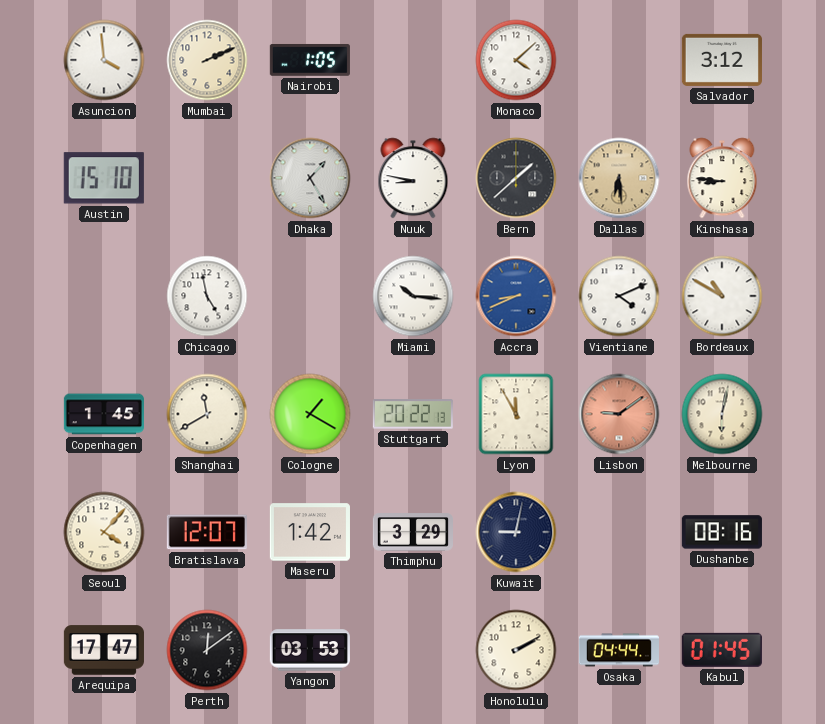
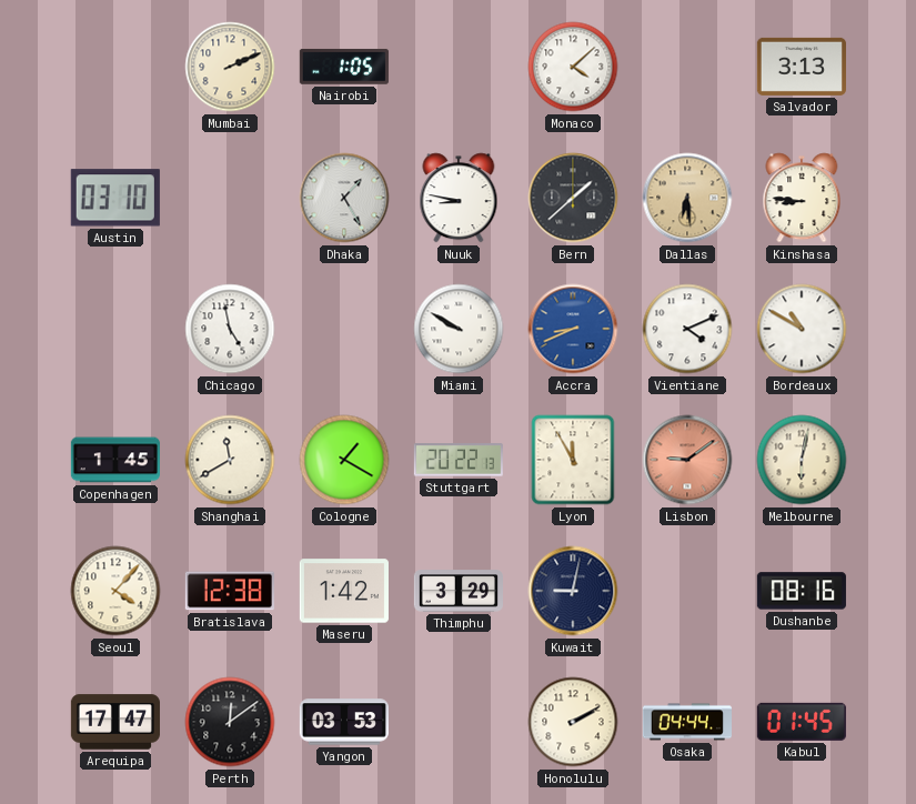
Asuncion: 3:59 -> none
Salvador: 3:12 -> 3:13
Austin: 15:10 -> 03:10
Miami: 10:16 -> 9:50
Bratislava: 12:07 -> 12:38
